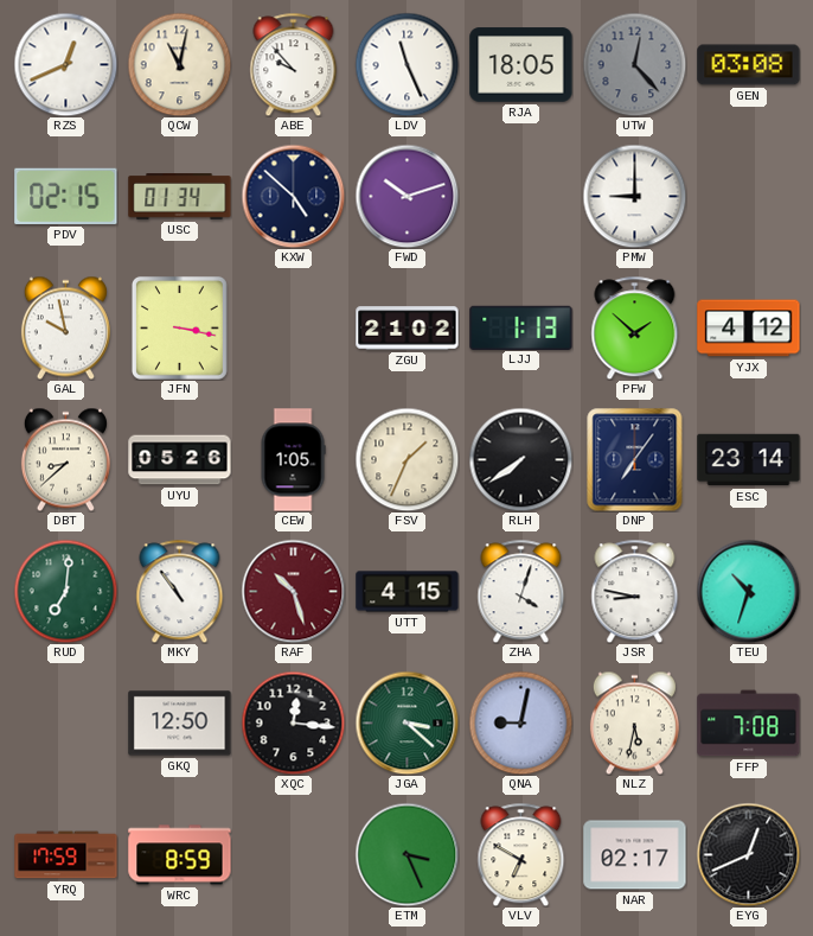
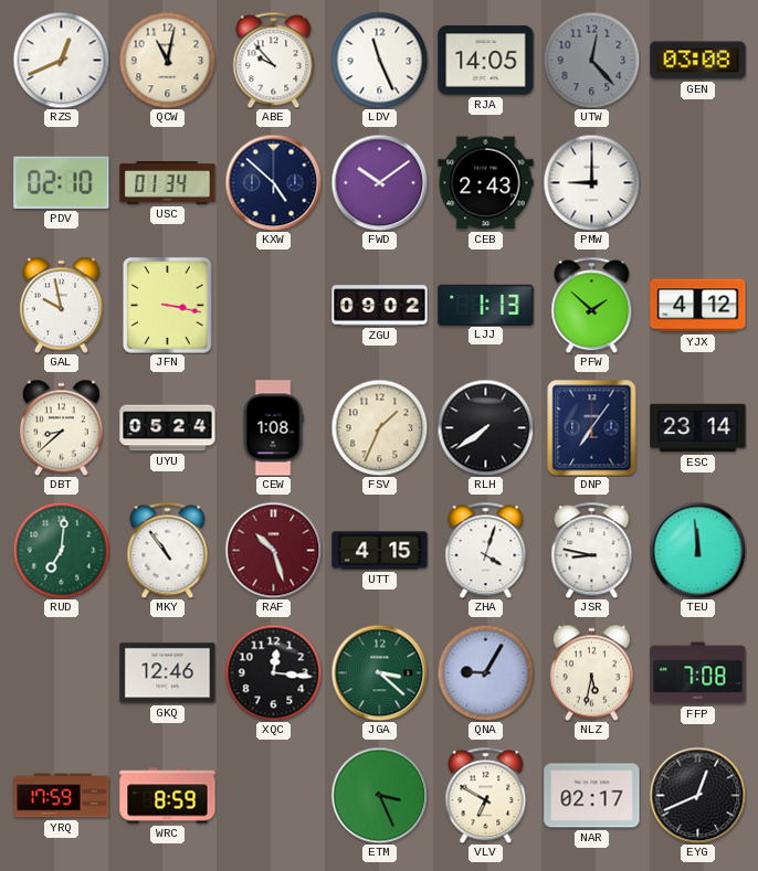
RJA: 18:05 -> 14:05
PDV: 02:15 -> 02:10
FWD: 10:12 -> 10:09
CEB: none -> 2:43
ZGU: 21:02 -> 09:02
UYU: 05:26 -> 05:24
CEW: 1:05 -> 1:08
TEU: 10:33 -> 11:59
GKQ: 12:50 -> 12:46
QNA: 9:02 -> 9:05
